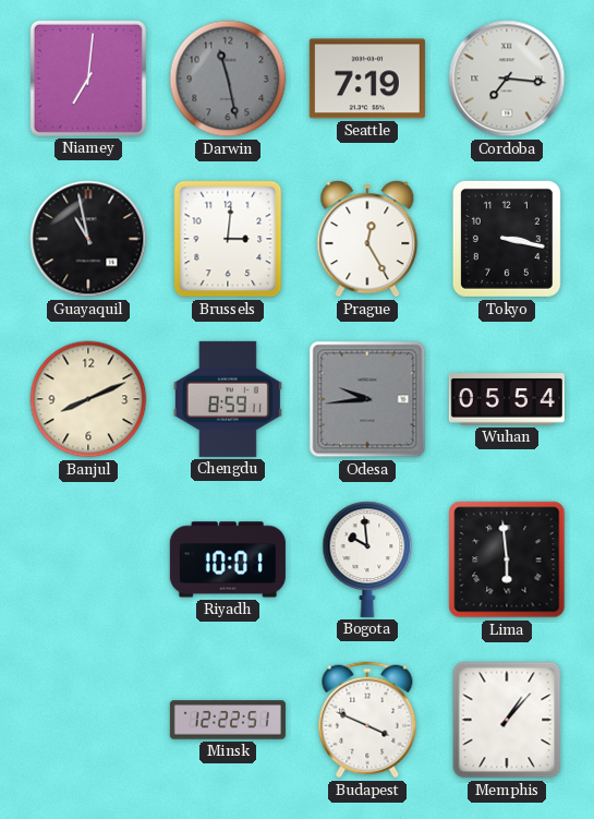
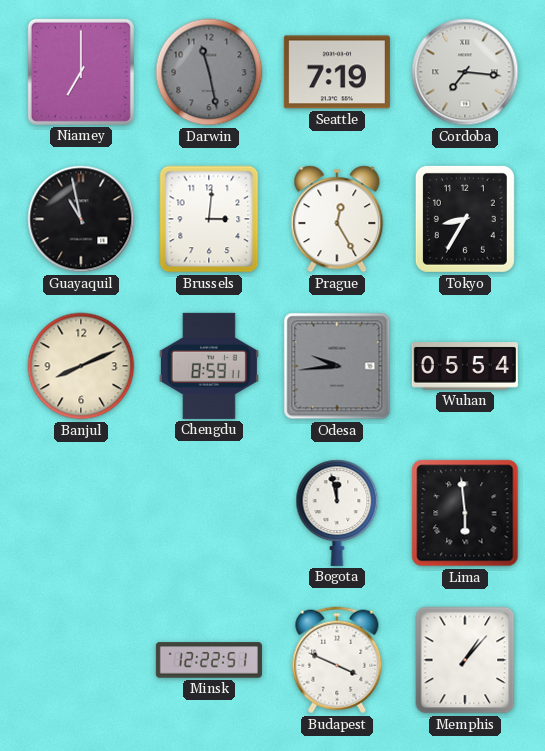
Niamey: 7:01 -> 7:00
Tokyo: 3:17 -> 8:35
Riyadh: 10:01 -> none
Bogota: 9:59 -> 11:58
